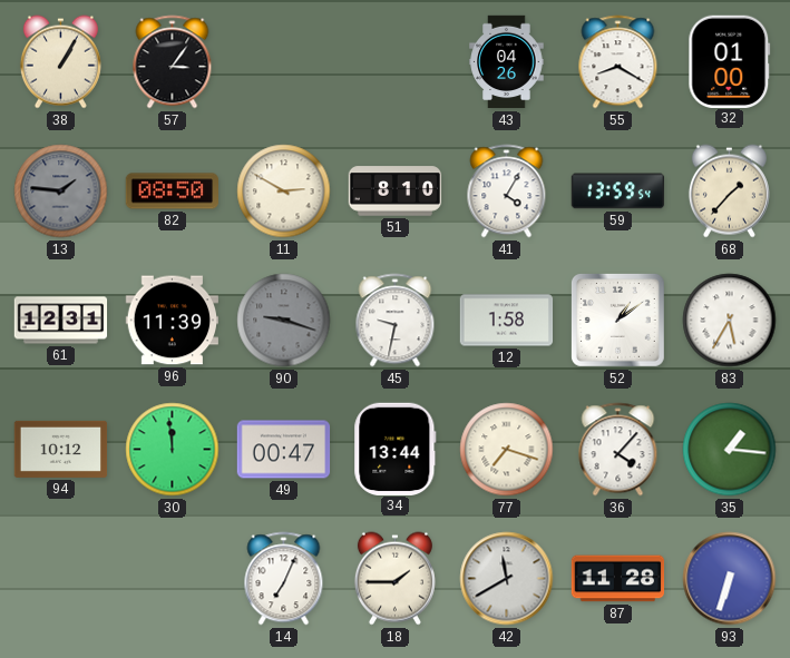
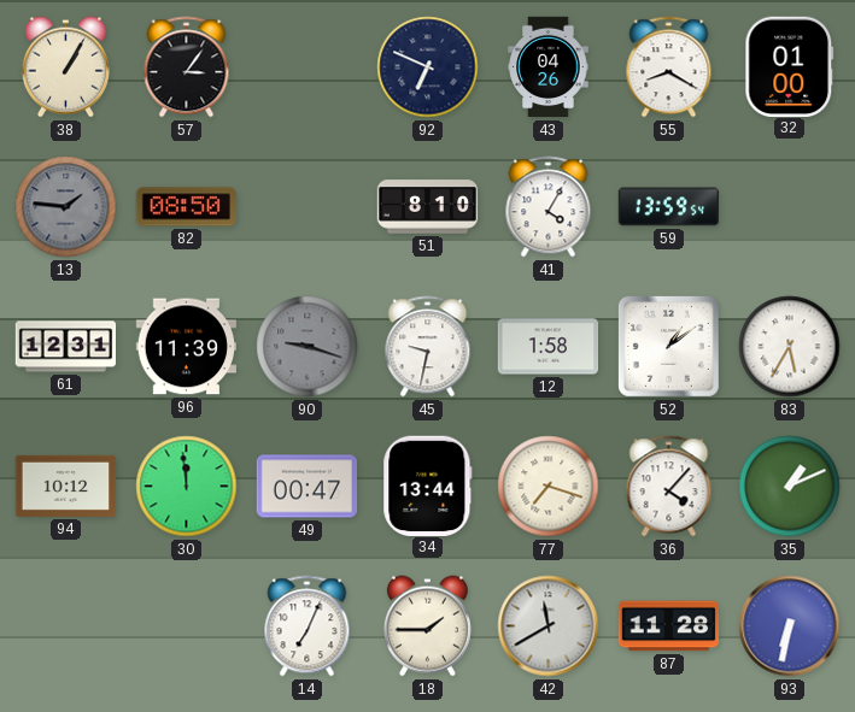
92: none -> 6:49
11: 2:50 -> none
68: 1:37 -> none
35: 1:16 -> 1:11
93: 6:33 -> 6:32
